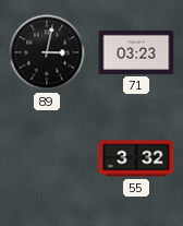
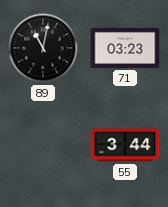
89: 3:02 -> 11:02
55: 3:32 -> 3:44
